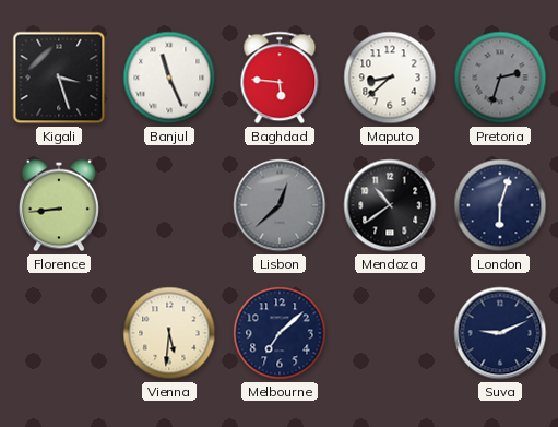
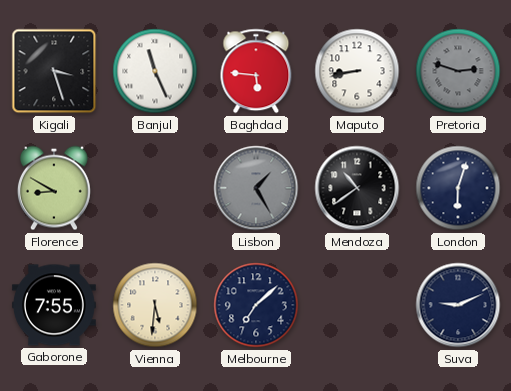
Maputo: 8:38 -> 8:43
Pretoria: 2:33 -> 2:48
Florence: 8:44 -> 8:50
Lisbon: 12:38 -> 1:25
Gaborone: none -> 7:55
